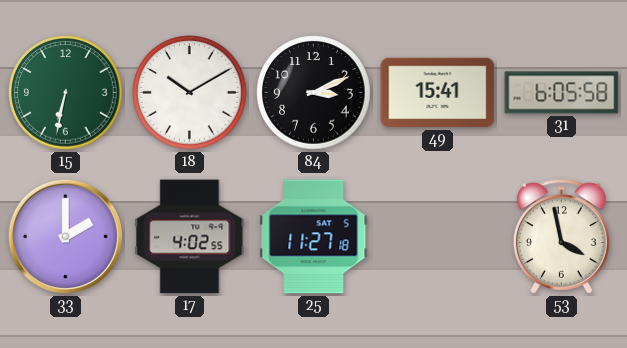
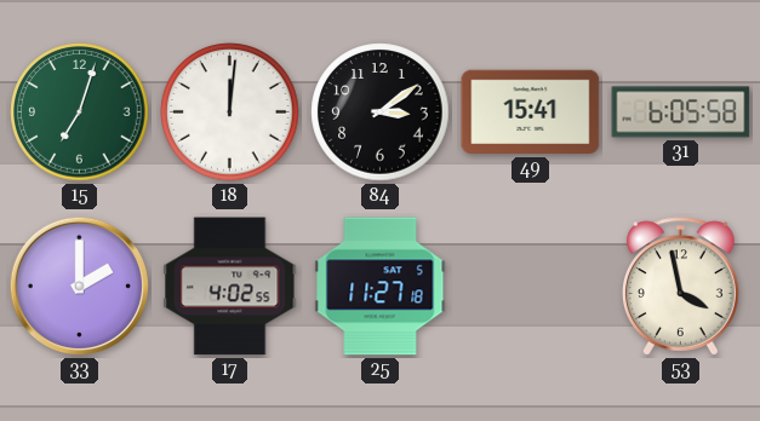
15: 6:32 -> 7:03
18: 10:10 -> 12:01
84: 3:11 -> 3:09
